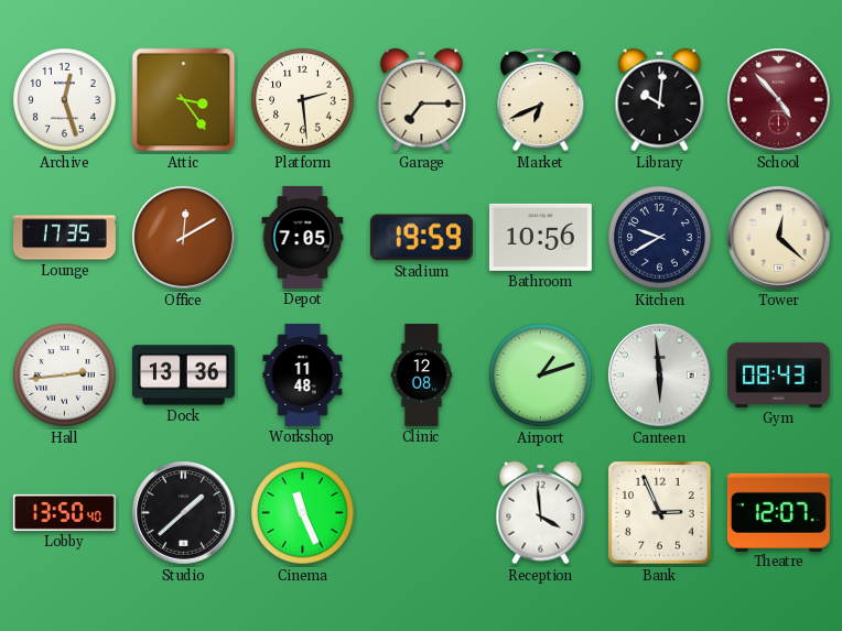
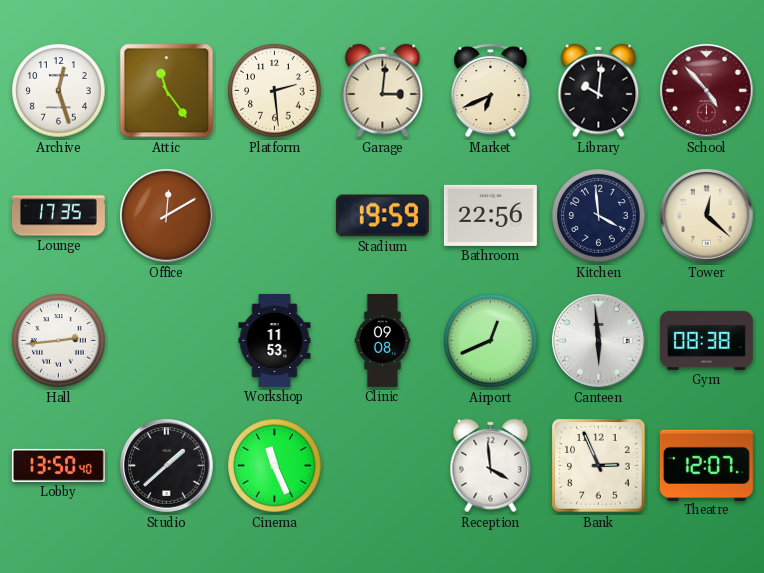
Attic: 3:24 -> 11:24
Garage: 7:15 -> 3:01
Depot: 7:05 -> none
Bathroom: 10:56 -> 22:56
Kitchen: 9:40 -> 3:59
Dock: 13:36 -> none
Workshop: 11:48 -> 11:53
Clinic: 12:08 -> 09:08
Airport: 1:12 -> 12:41
Gym: 08:43 -> 08:38
